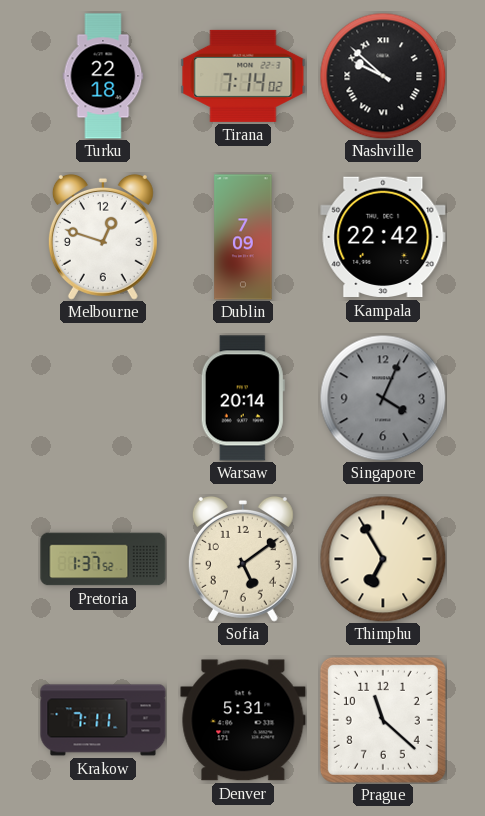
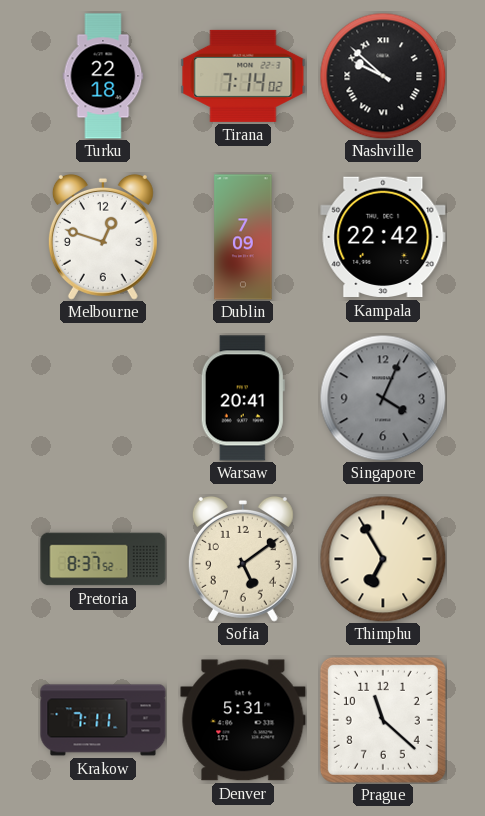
Warsaw: 20:14 -> 20:41
Pretoria: 1:37 -> 8:37
